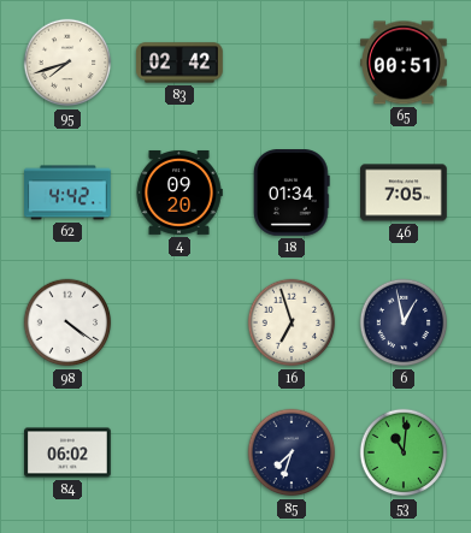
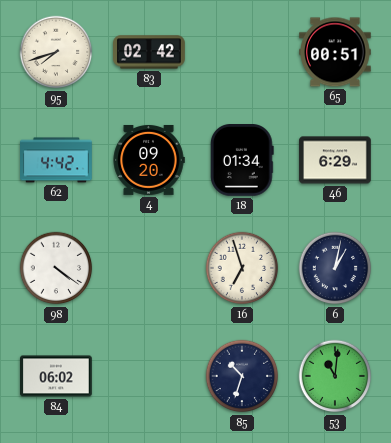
46: 7:05 -> 6:29
6: 12:58 -> 1:02
85: 7:33 -> 10:33
